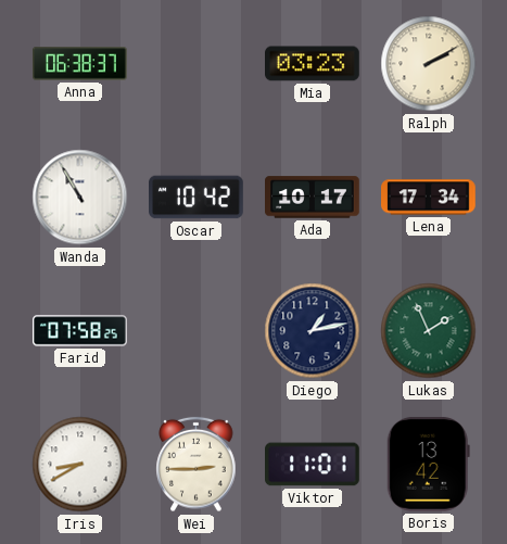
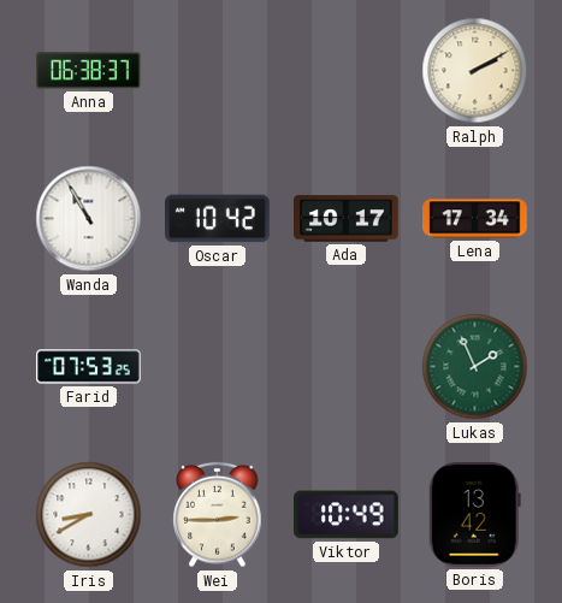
Mia: 03:23 -> none
Farid: 07:58 -> 07:53
Diego: 1:13 -> none
Viktor: 11:01 -> 10:49
